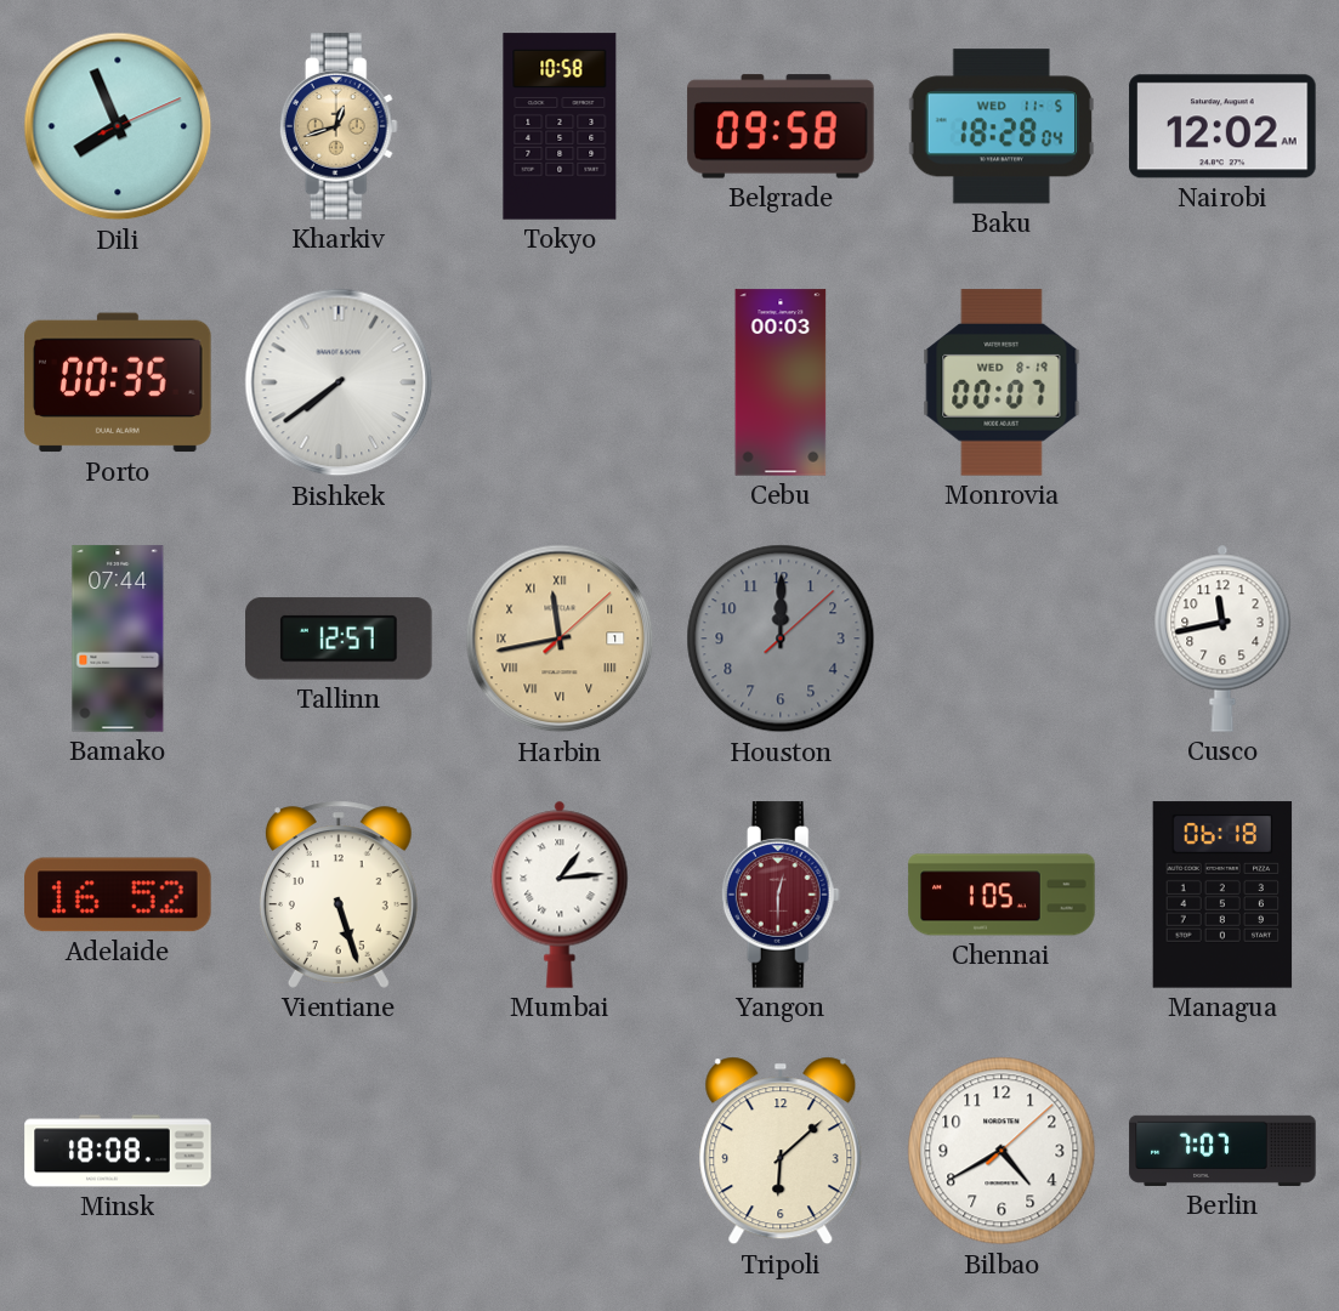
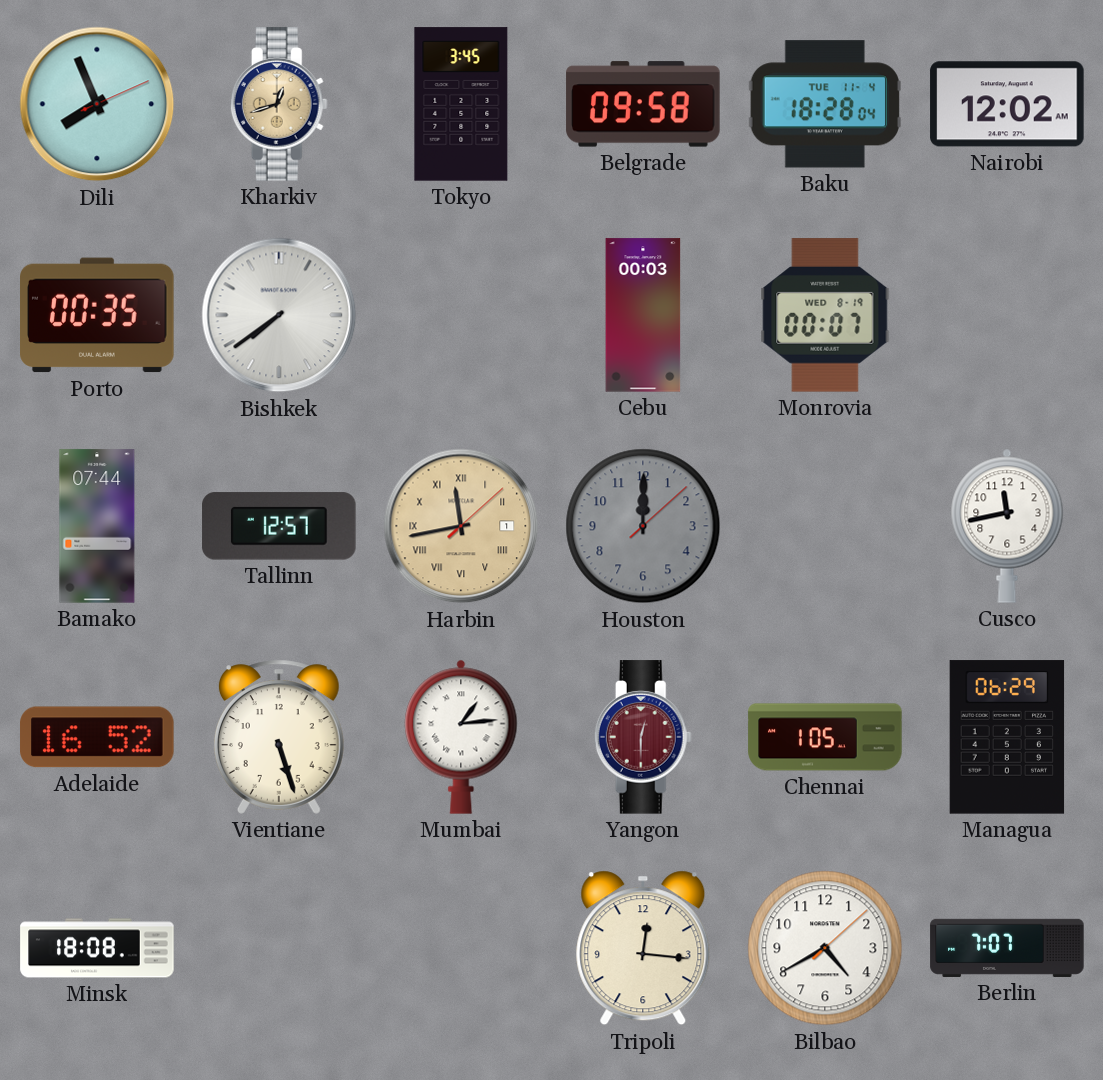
Tokyo: 10:58 -> 3:45
Baku date: WED 11-5 -> TUE 11-4
Managua: 06:18 -> 06:29
Tripoli: 6:08 -> 12:16
